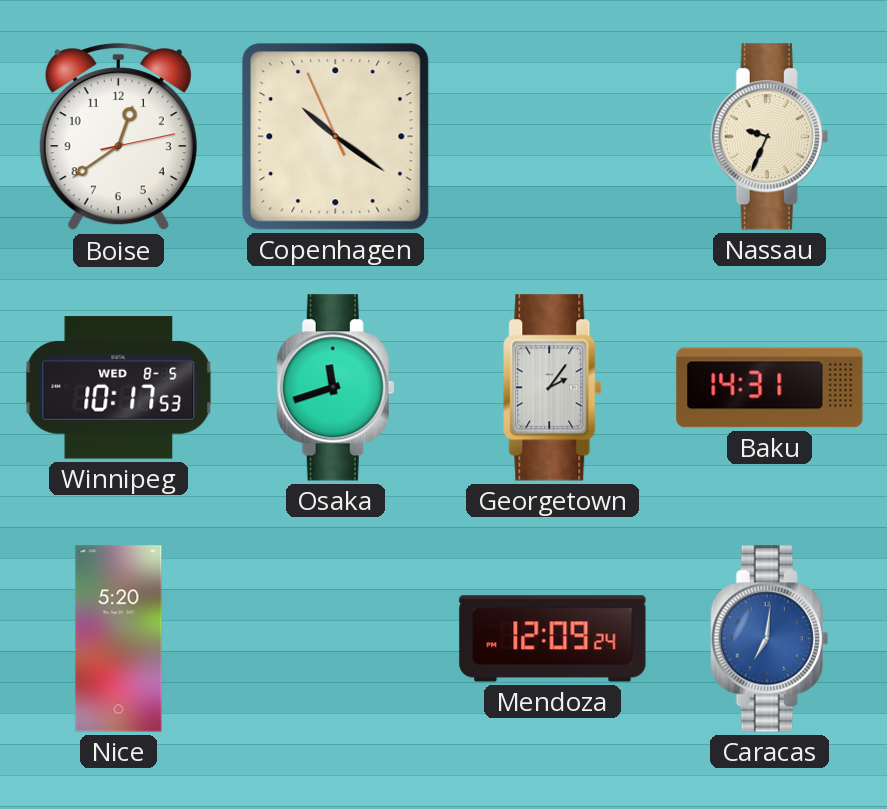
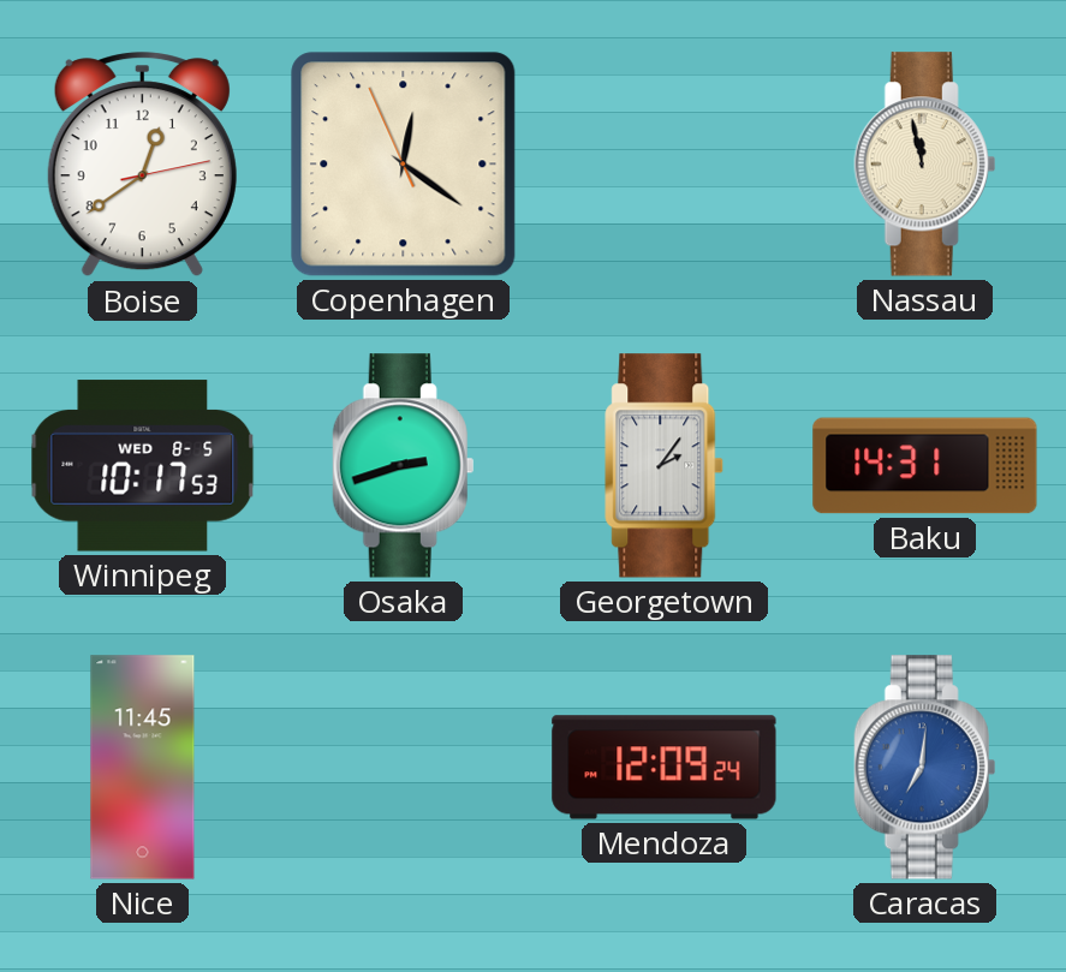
Copenhagen: 10:20 -> 12:20
Nassau: 9:34 -> 11:58
Osaka: 11:42 -> 2:42
Nice: 5:20 -> 11:45
